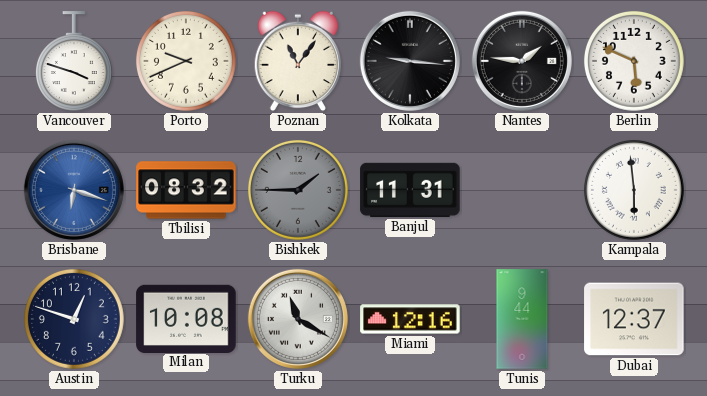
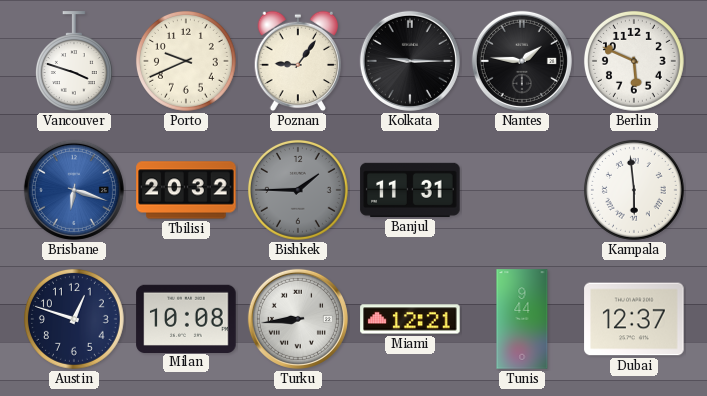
Poznan: 11:06 -> 9:06
Kolkata: 9:16 -> 9:15
Tbilisi: 08:32 -> 20:32
Turku: 11:20 -> 8:44
Miami: 12:16 -> 12:21
